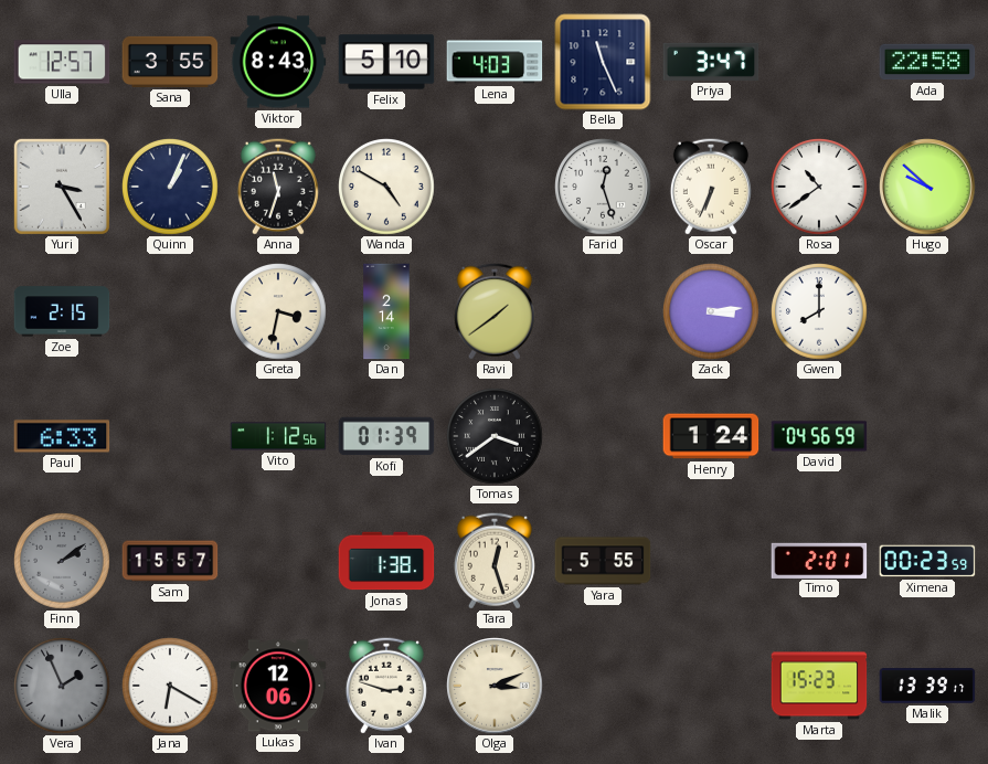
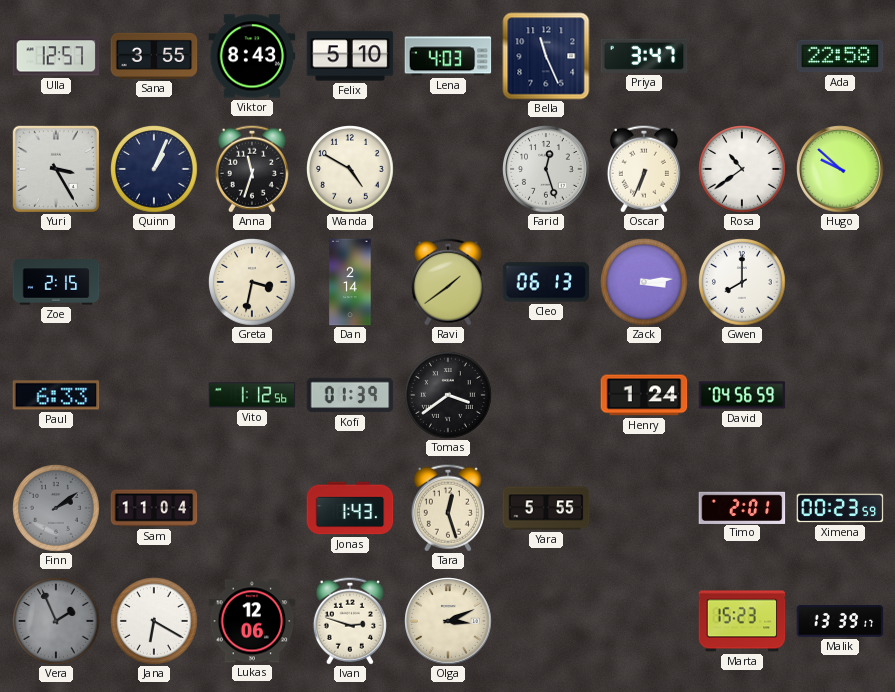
Cleo: none -> 06:13
Sam: 15:57 -> 11:04
Jonas: 1:38 -> 1:43
